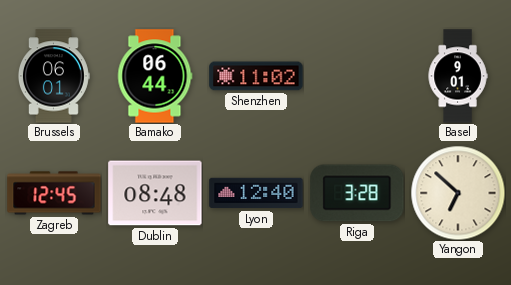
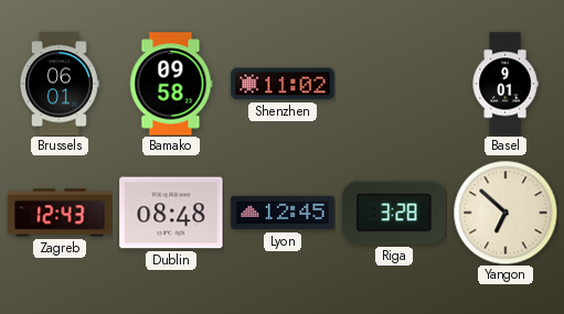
Bamako: 06:44 -> 09:58
Zagreb: 12:45 -> 12:43
Lyon: 12:40 -> 12:45
